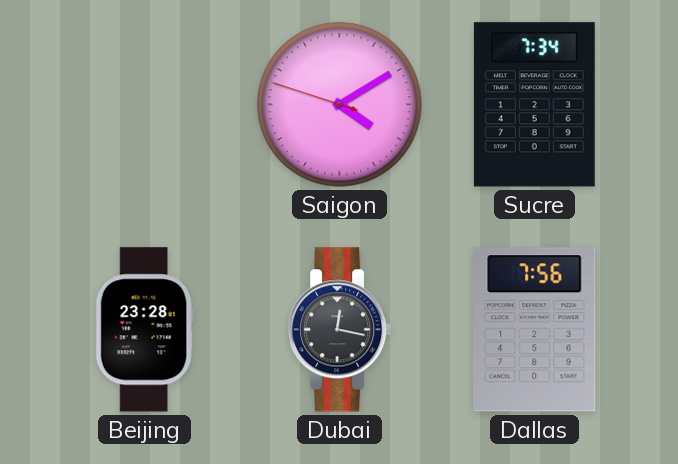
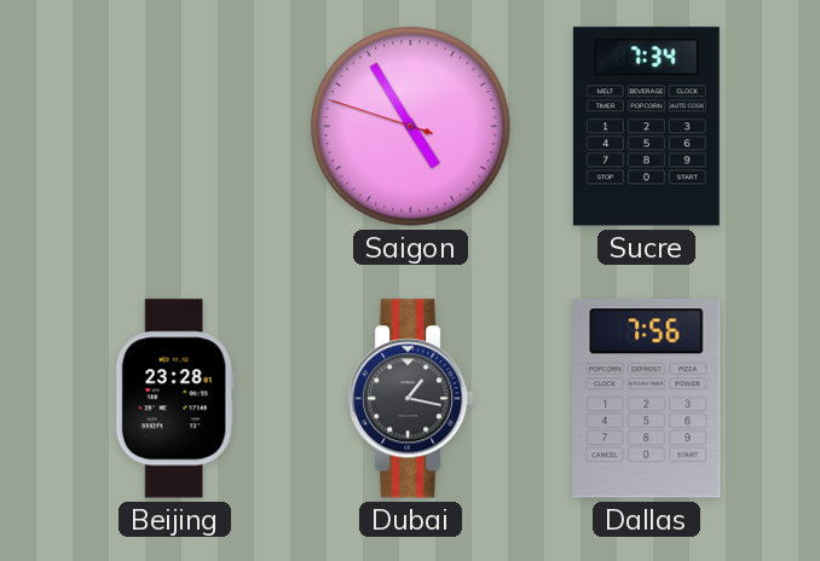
Saigon: 4:09 -> 4:54
Dubai: 12:17 -> 1:17
